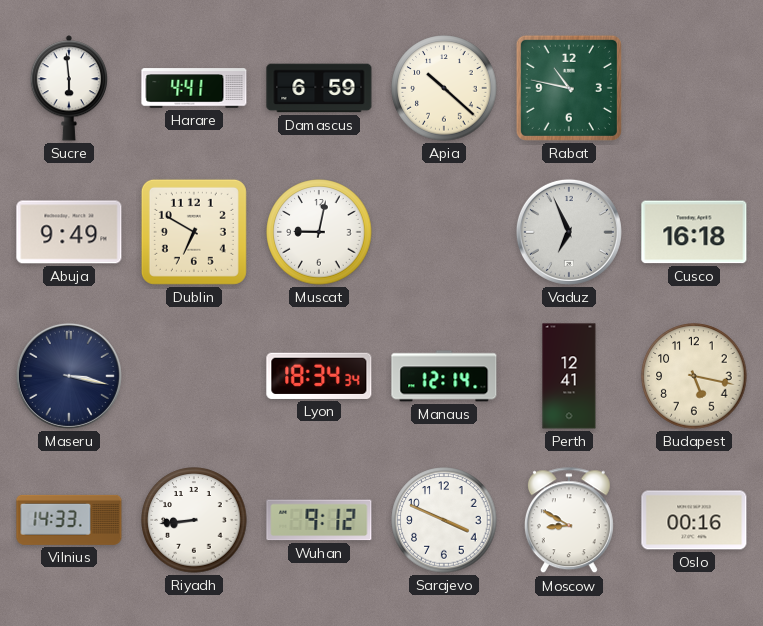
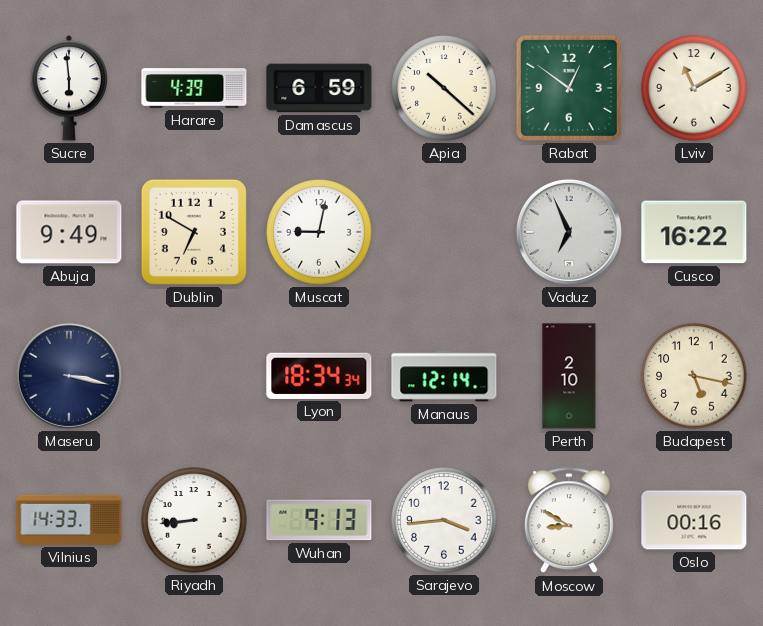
Harare: 4:41 -> 4:39
Rabat: 10:47 -> 12:51
Lviv: none -> 11:10
Cusco: 16:18 -> 16:22
Perth: 12:41 -> 2:10
Wuhan: 9:12 -> 9:13
Sarajevo: 3:49 -> 3:44
